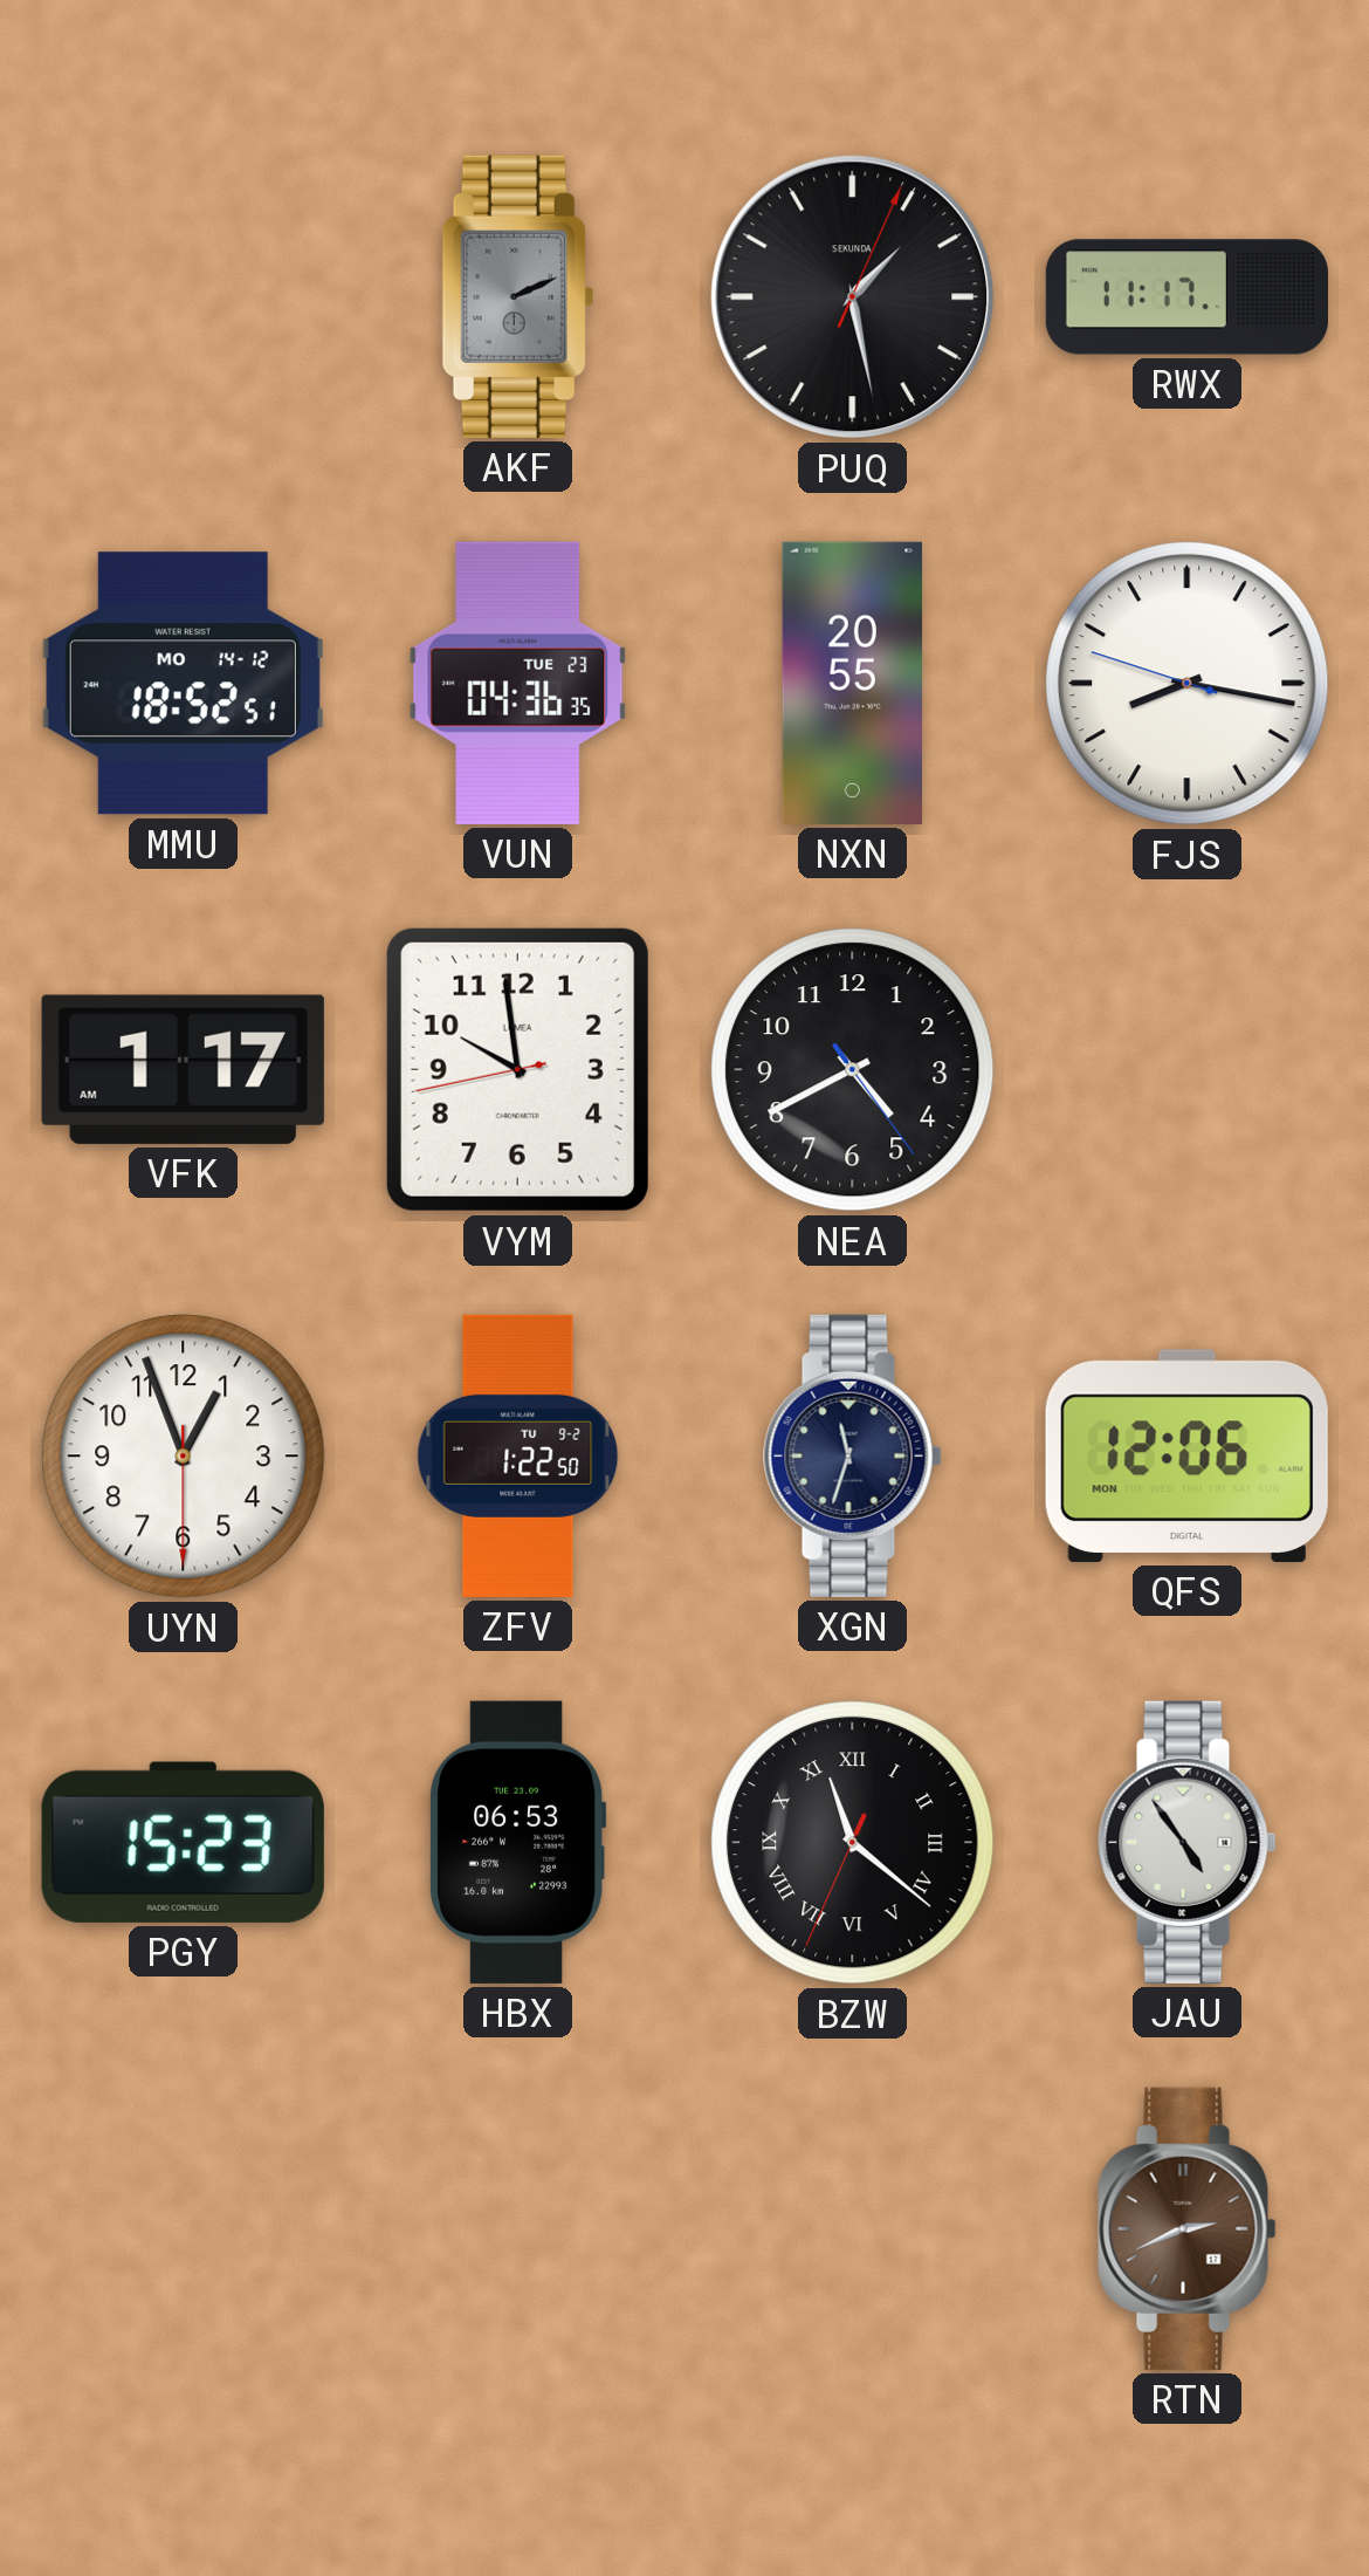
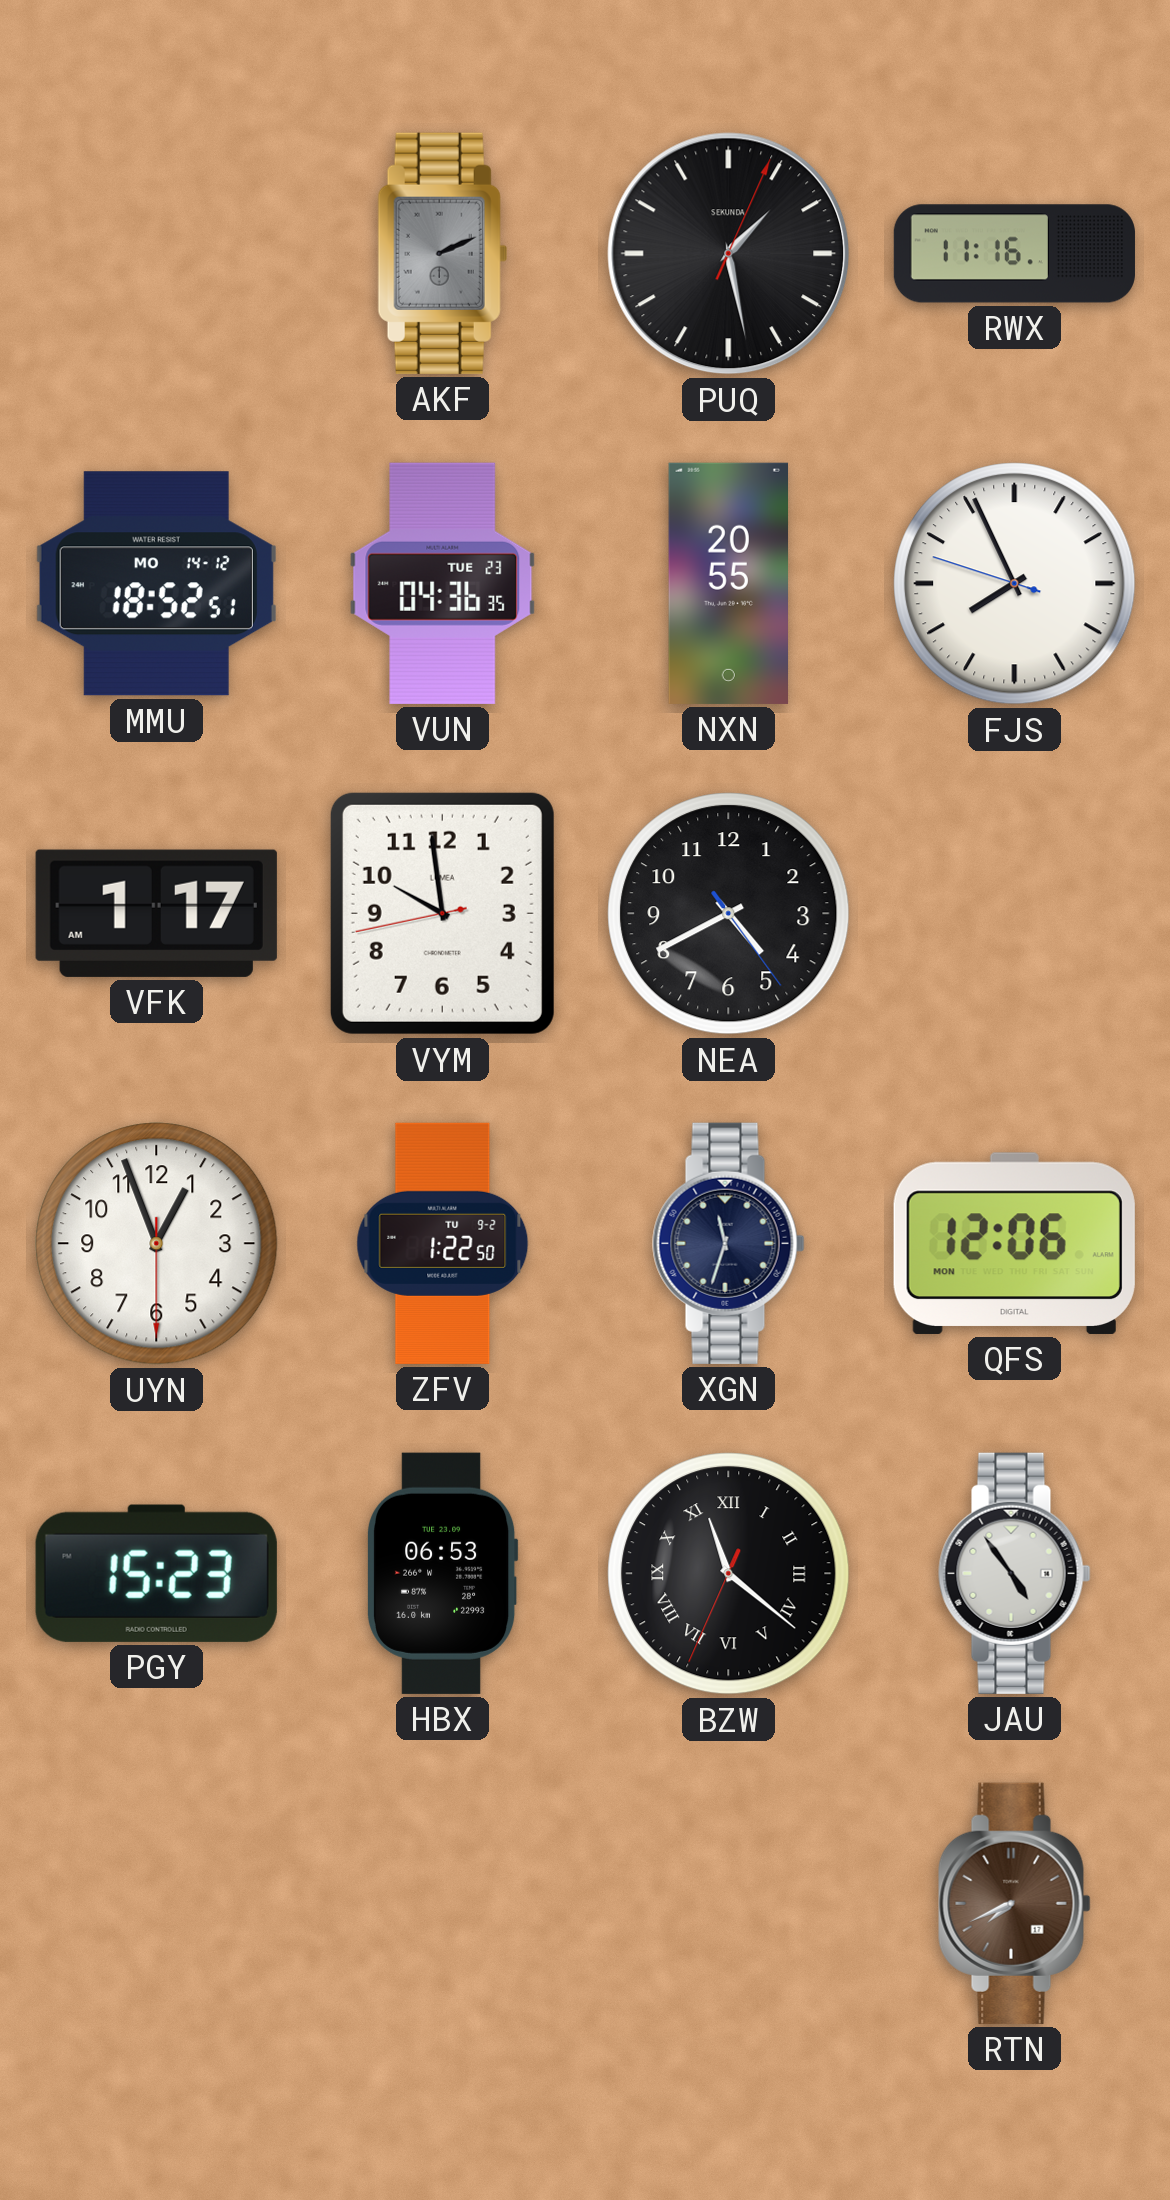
RWX: 11:17 -> 11:16
FJS: 8:16 -> 7:55
RTN: 2:41 -> 7:41
